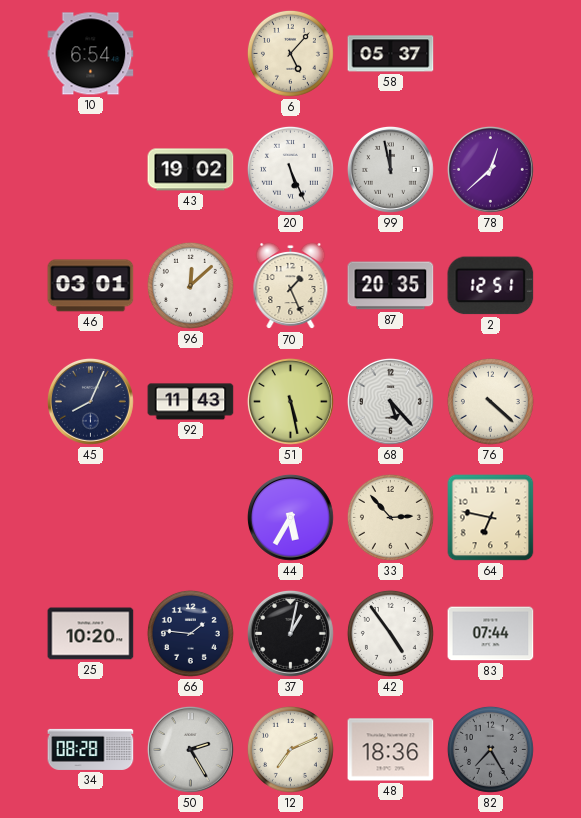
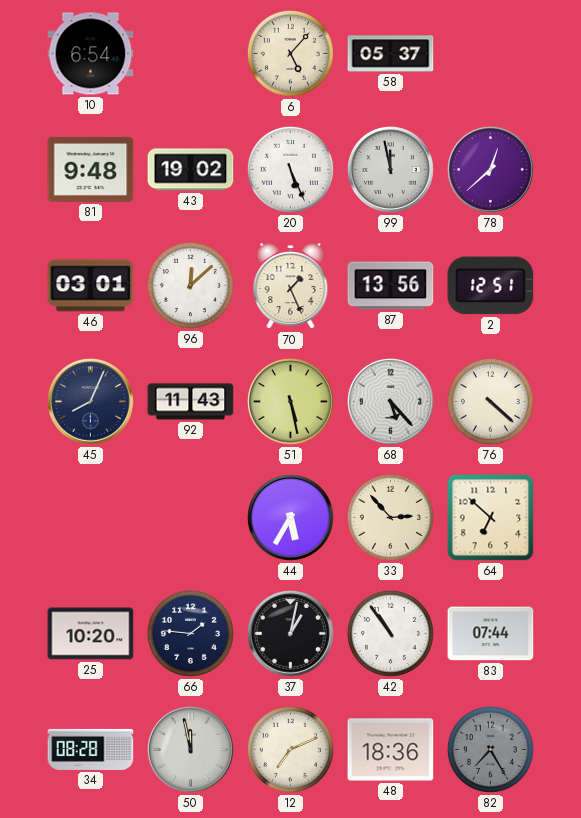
81: none -> 9:48
87: 20:35 -> 13:56
64: 6:47 -> 6:52
42: 4:54 -> 10:54
50: 2:25 -> 11:58
